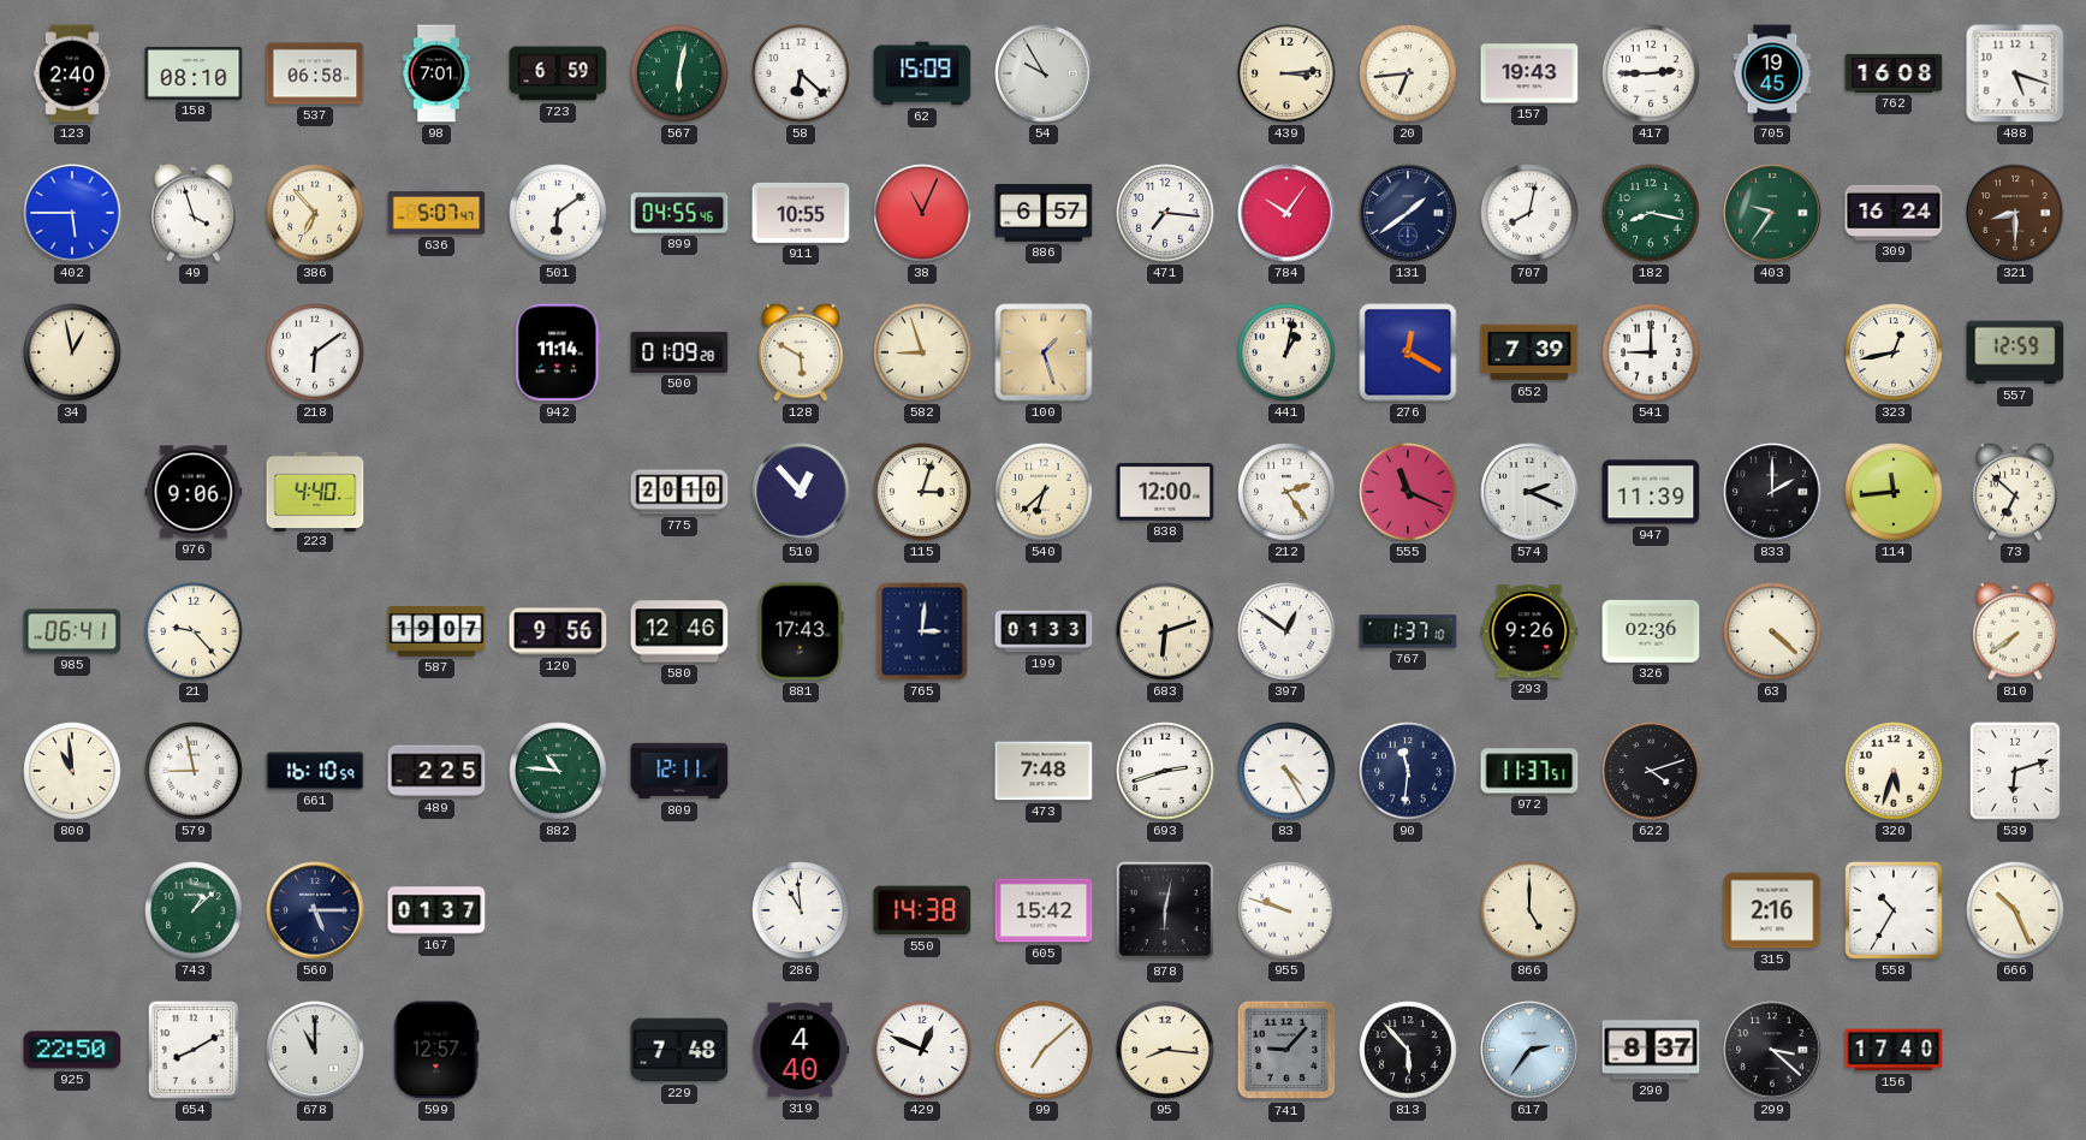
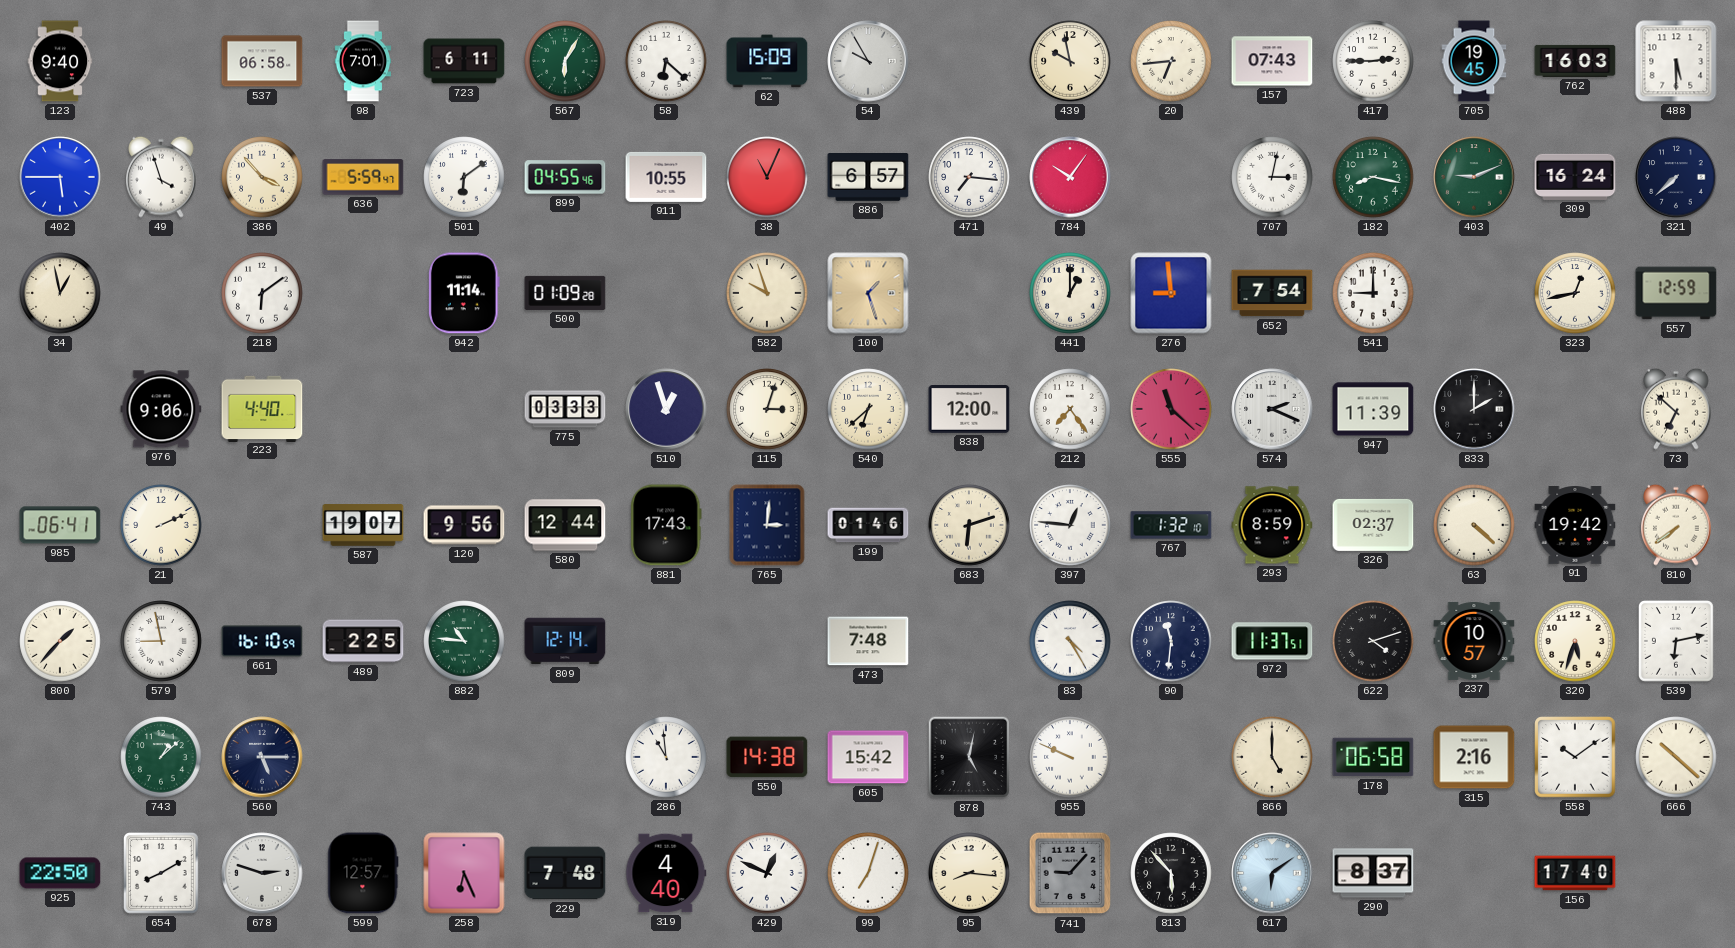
123: 2:40 -> 9:40
158: 08:10 -> none
723: 6:59 -> 6:11
567: 6:02 -> 6:05
439: 3:14 -> 9:58
157: 19:43 -> 07:43
762: 16:08 -> 16:03
488: 5:18 -> 5:30
386: 6:53 -> 3:53
636: 5:07 -> 5:59
131: 1:39 -> none
707: 8:02 -> 3:02
403: 9:36 -> 9:11
321: 8:30 -> 7:38
321 dial: brown -> navy
128: 5:50 -> none
582: 8:57 -> 9:57
441: 1:02 -> 1:00
276: 12:20 -> 8:59
652: 7:39 -> 7:54
775: 20:10 -> 03:33
510: 12:53 -> 12:57
212: 2:24 -> 7:24
555: 11:19 -> 11:22
114: 11:44 -> none
21: 9:23 -> 2:11
580: 12:46 -> 12:44
199: 01:33 -> 01:46
397: 12:51 -> 12:46
767: 1:37 -> 1:32
293: 9:26 -> 8:59
326: 02:36 -> 02:37
91: none -> 19:42
800: 10:59 -> 1:37
809: 12:11 -> 12:14
693: 2:42 -> none
237: none -> 10:57
539: 6:12 -> 6:13
167: 01:37 -> none
878: 6:02 -> 5:02
955: 9:48 -> 9:49
178: none -> 06:58
558: 10:35 -> 10:09
666: 10:26 -> 10:22
678: 11:00 -> 2:48
258: none -> 6:26
99: 7:08 -> 7:03
617: 2:36 -> 6:09
299: 3:22 -> none
